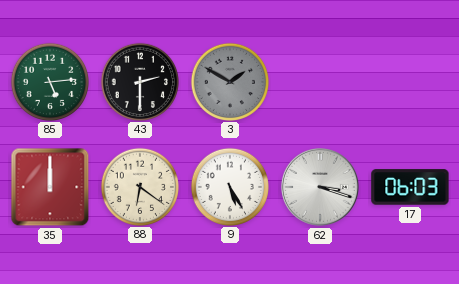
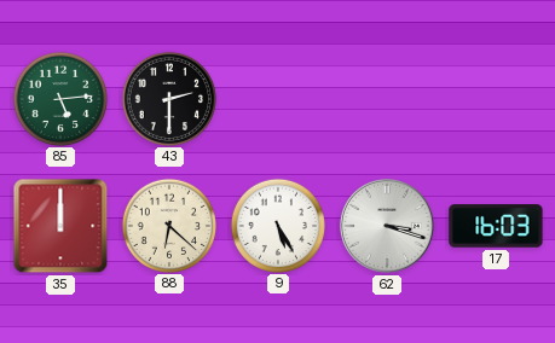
3: 1:50 -> none
88: 6:21 -> 6:22
17: 06:03 -> 16:03
